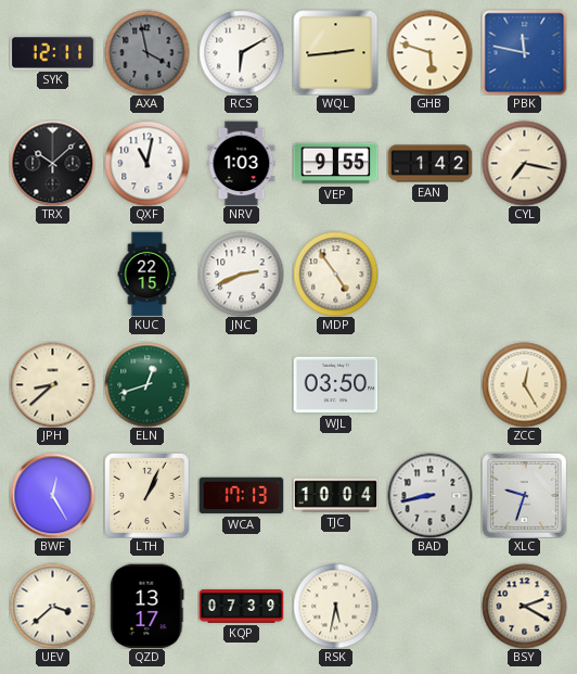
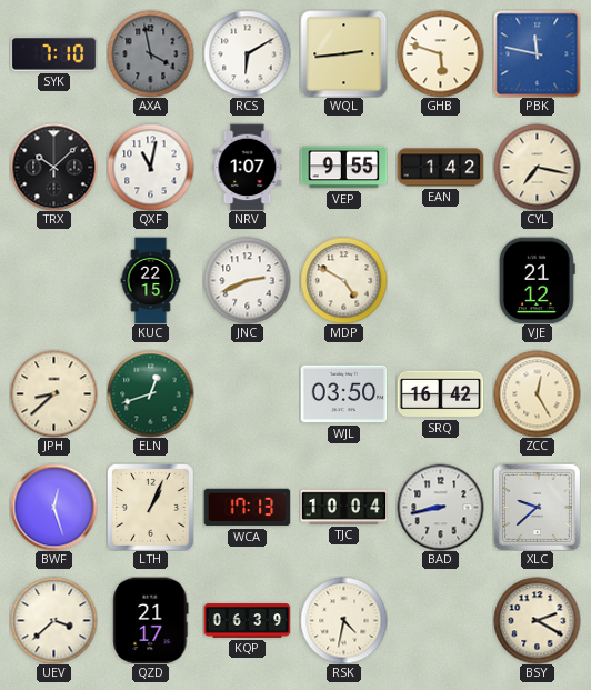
SYK: 12:11 -> 7:10
NRV: 1:03 -> 1:07
MDP: 4:54 -> 4:50
VJE: none -> 21:12
SRQ: none -> 16:42
BWF: 12:25 -> 12:27
XLC: 9:33 -> 9:38
QZD: 13:17 -> 21:17
KQP: 07:39 -> 06:39
RSK: 5:32 -> 4:32
